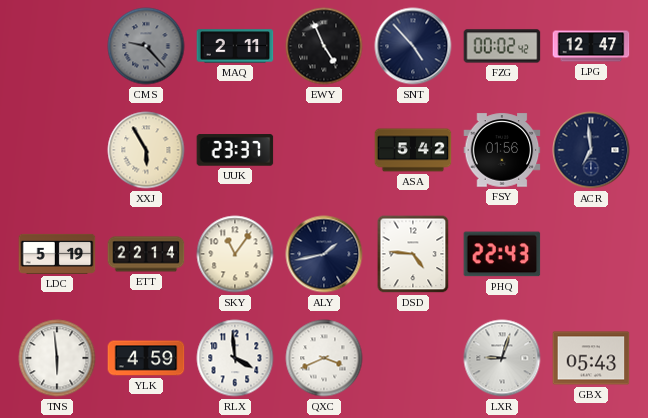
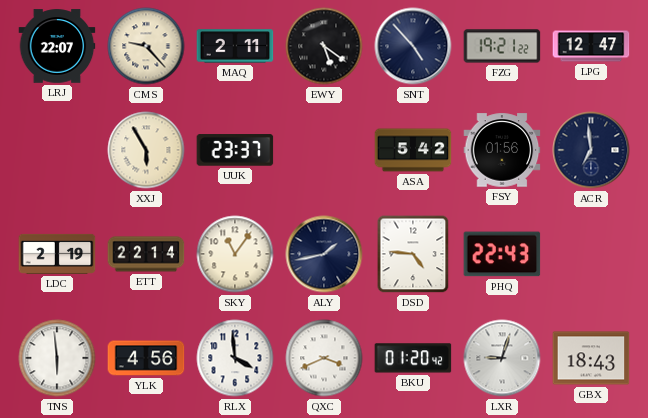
LRJ: none -> 22:07
CMS dial: grey -> cream
EWY: 4:56 -> 5:21
FZG: 00:02 -> 19:21
LDC: 5:19 -> 2:19
YLK: 4:59 -> 4:56
BKU: none -> 01:20
GBX: 05:43 -> 18:43
